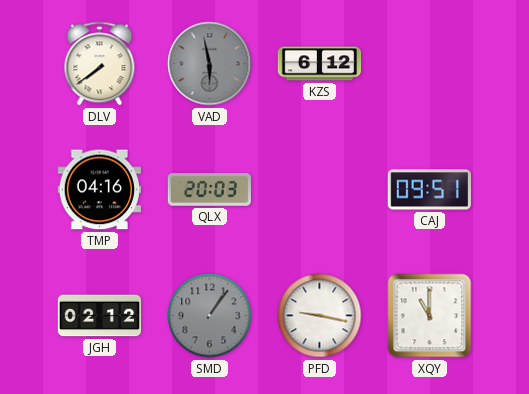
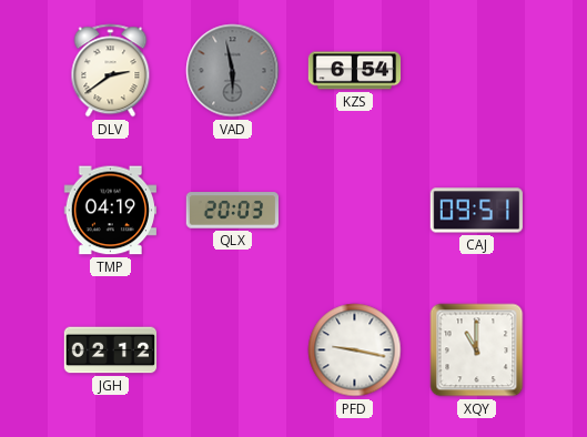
DLV: 7:39 -> 2:39
KZS: 6:12 -> 6:54
TMP: 04:16 -> 04:19
SMD: 1:06 -> none
